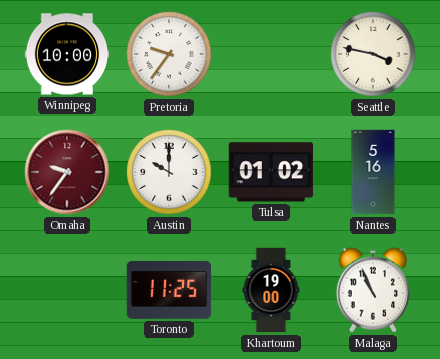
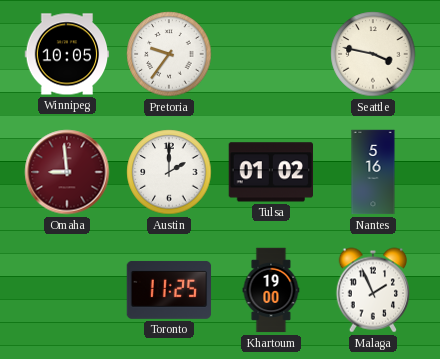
Winnipeg: 10:00 -> 10:05
Omaha: 9:36 -> 8:59
Austin: 10:00 -> 2:00
Malaga: 10:56 -> 1:56
